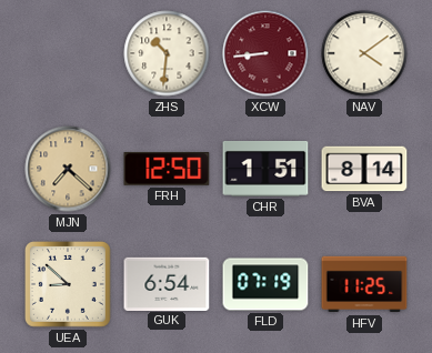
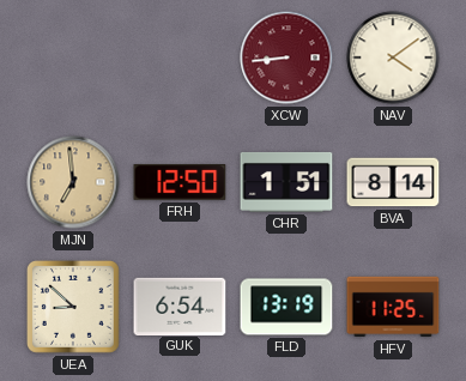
ZHS: 10:31 -> none
MJN: 7:22 -> 6:59
FLD: 07:19 -> 13:19
